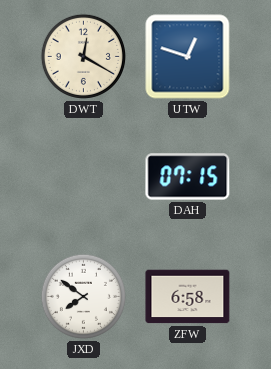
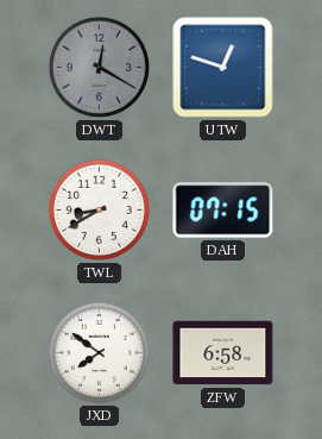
DWT dial: cream -> grey
TWL: none -> 8:40
